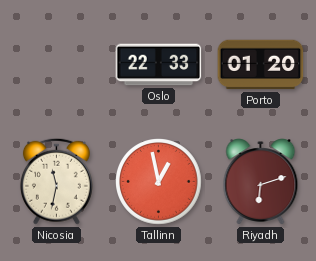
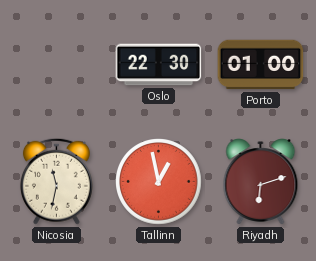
Oslo: 22:33 -> 22:30
Porto: 01:20 -> 01:00
